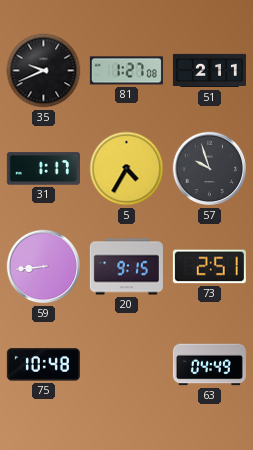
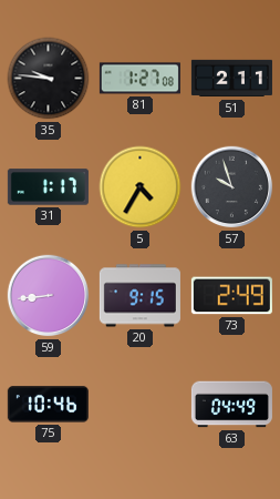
35: 9:41 -> 9:46
73: 2:51 -> 2:49
75: 10:48 -> 10:46
